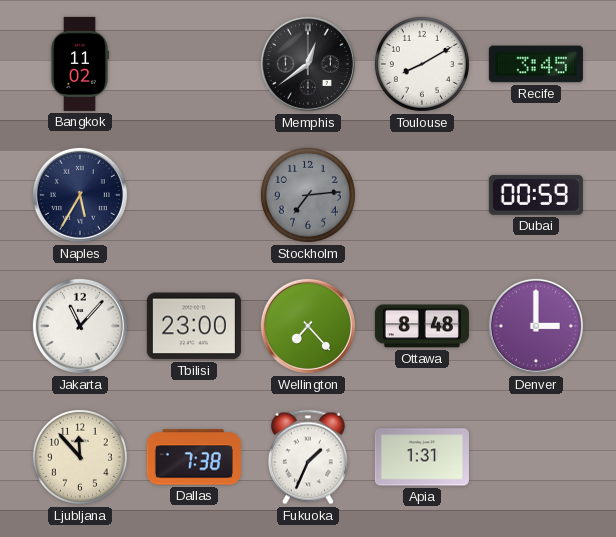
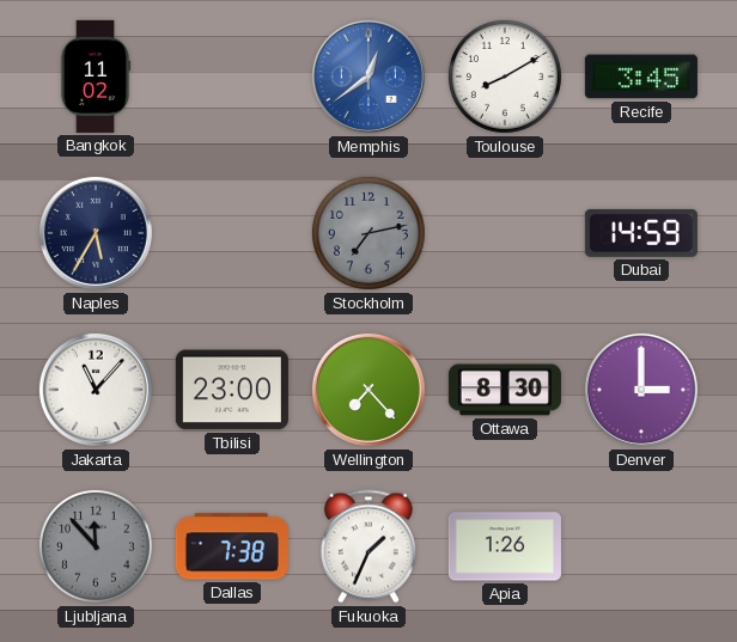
Memphis dial: black -> blue
Stockholm: 7:14 -> 7:13
Dubai: 00:59 -> 14:59
Ottawa: 8:48 -> 8:30
Ljubljana dial: cream -> grey
Apia: 1:31 -> 1:26
